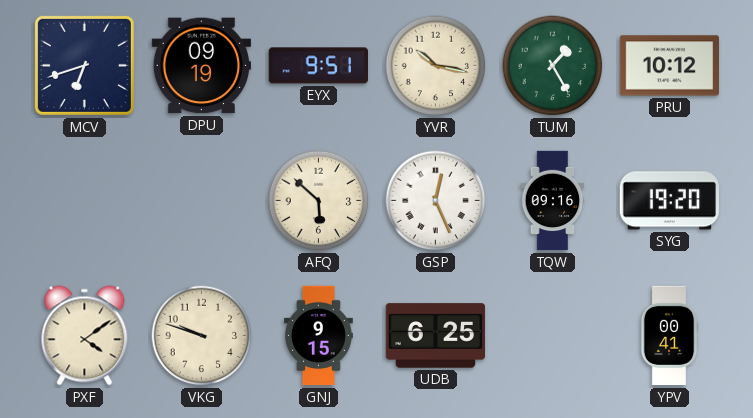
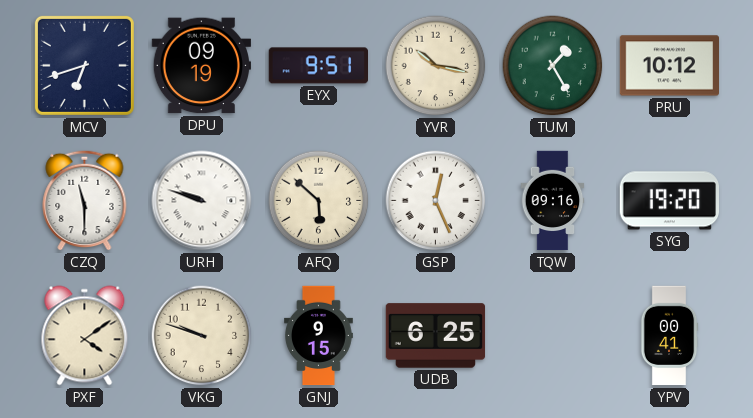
CZQ: none -> 11:30
URH: none -> 9:48
